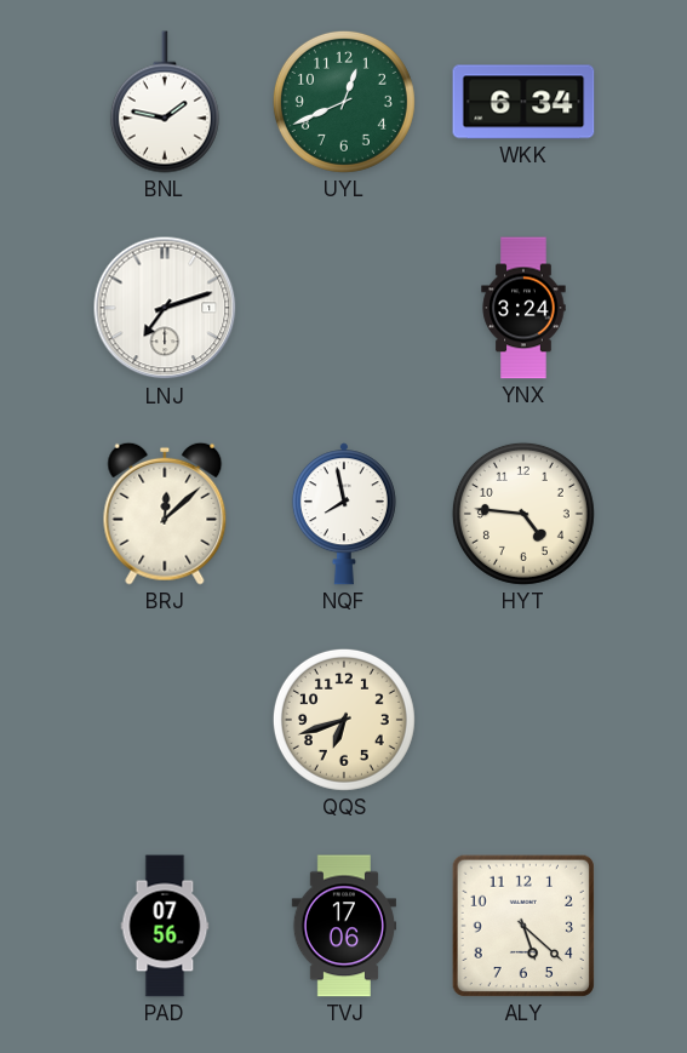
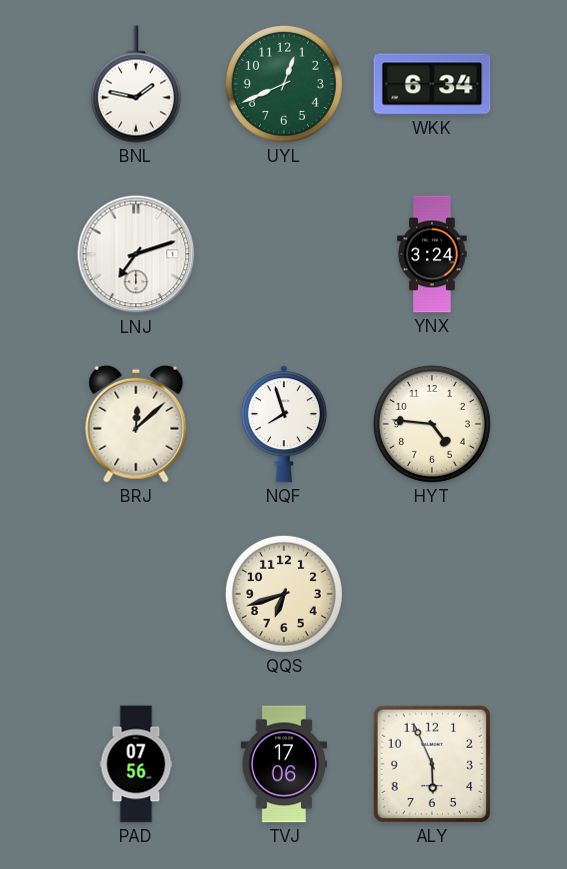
NQF: 7:58 -> 7:57
ALY: 5:22 -> 5:56
